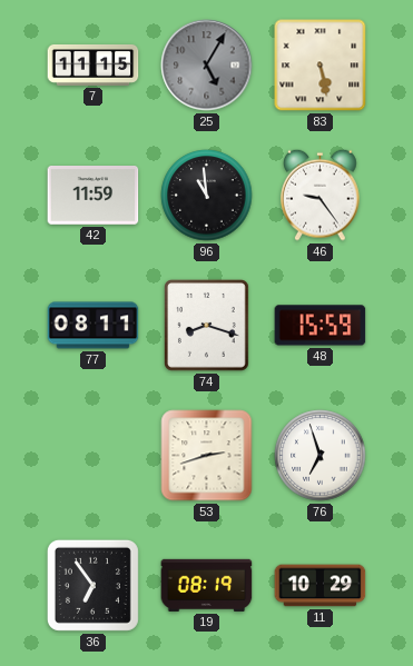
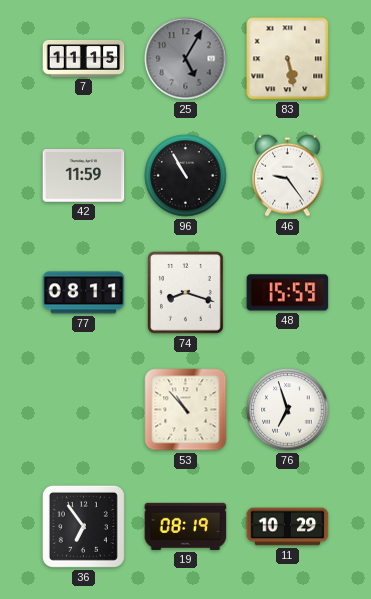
96: 10:59 -> 10:55
53: 2:42 -> 10:53
